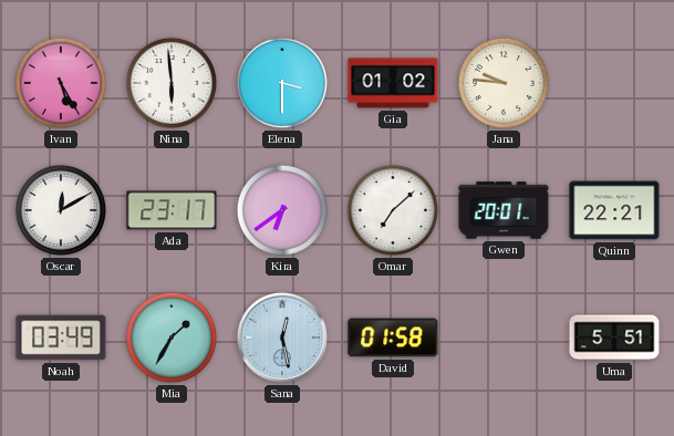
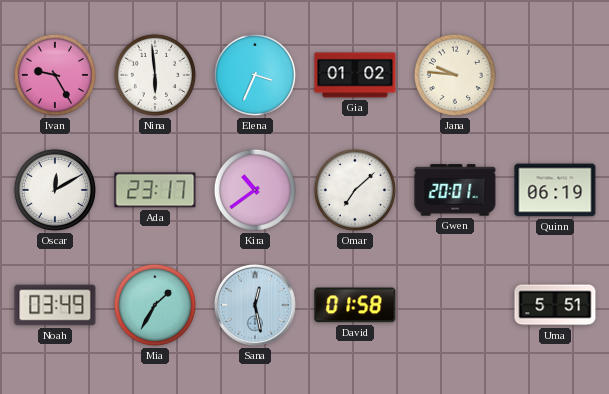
Ivan: 5:25 -> 9:25
Elena: 3:30 -> 3:34
Kira: 6:39 -> 10:39
Quinn: 22:21 -> 06:19
